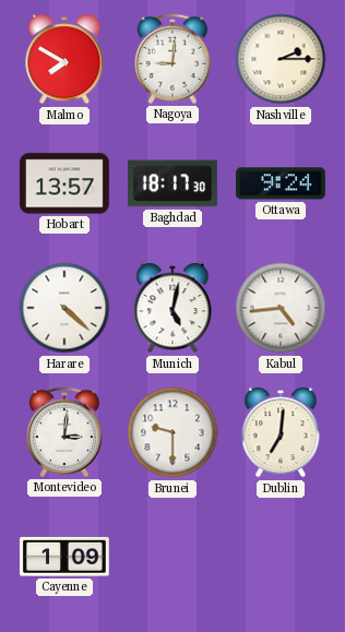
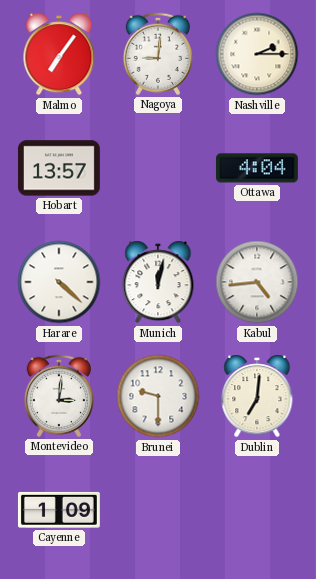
Malmo: 7:50 -> 7:06
Baghdad: 18:17 -> none
Ottawa: 9:24 -> 4:04
Munich: 5:02 -> 12:02
